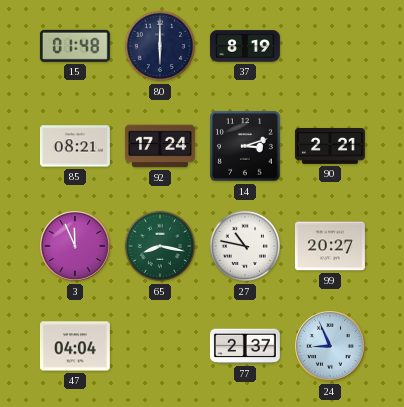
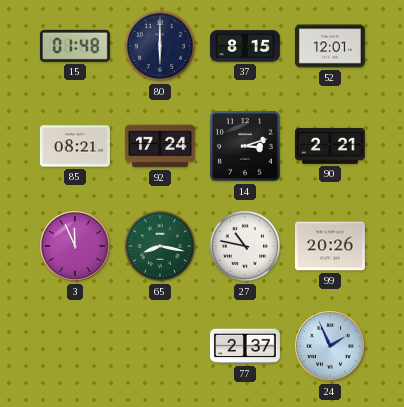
37: 8:19 -> 8:15
52: none -> 12:01
99: 20:27 -> 20:26
47: 04:04 -> none
24: 8:56 -> 1:56
